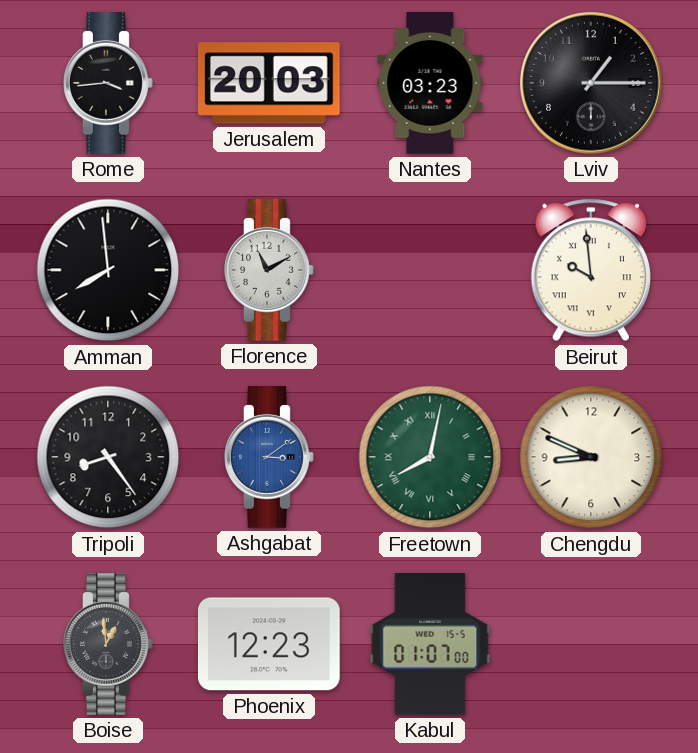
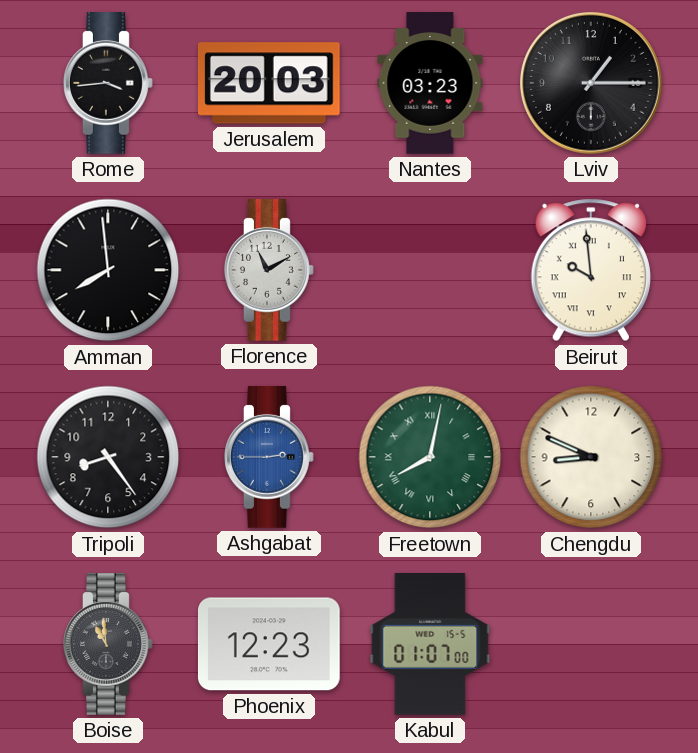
Ashgabat: 3:09 -> 2:45
Boise: 12:59 -> 10:59
